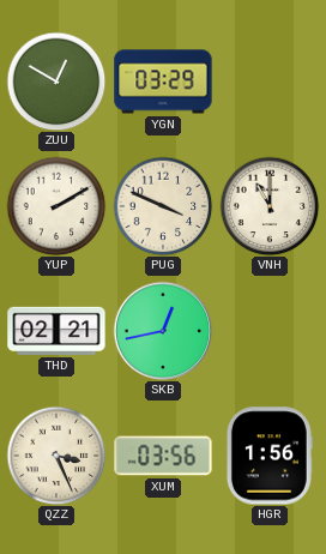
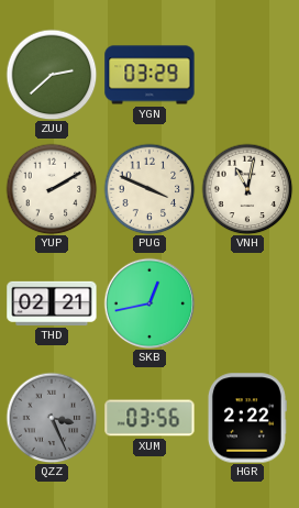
ZUU: 12:50 -> 2:38
VNH: 11:00 -> 11:02
QZZ dial: cream -> grey
HGR: 1:56 -> 2:22
